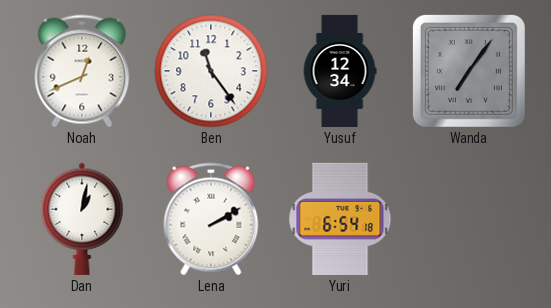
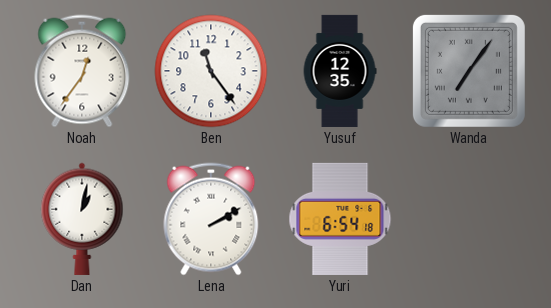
Noah: 12:41 -> 12:36
Yusuf: 12:34 -> 12:35
